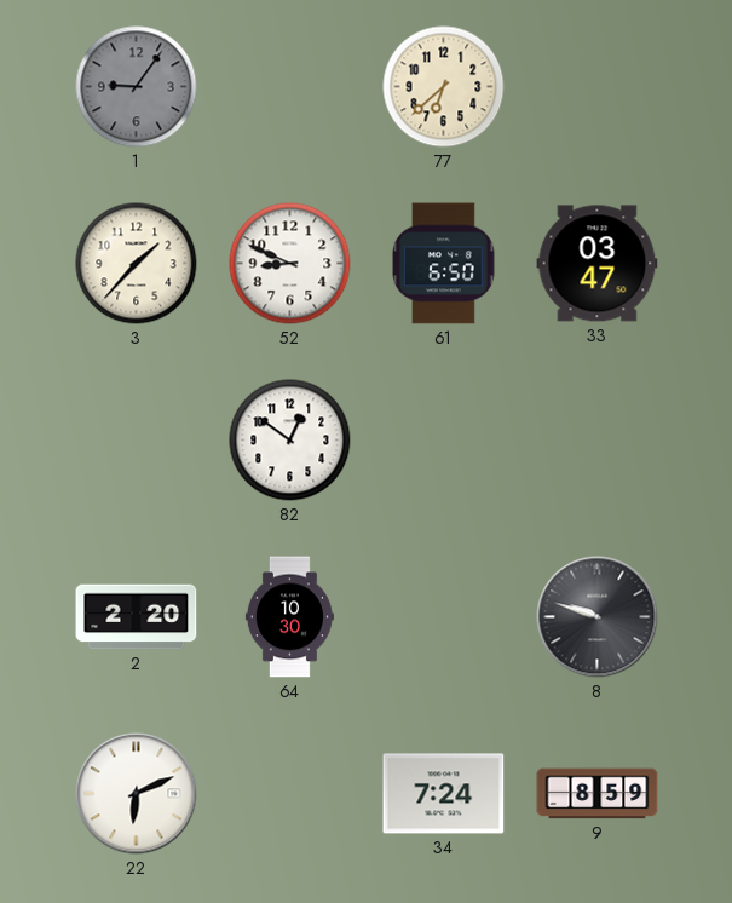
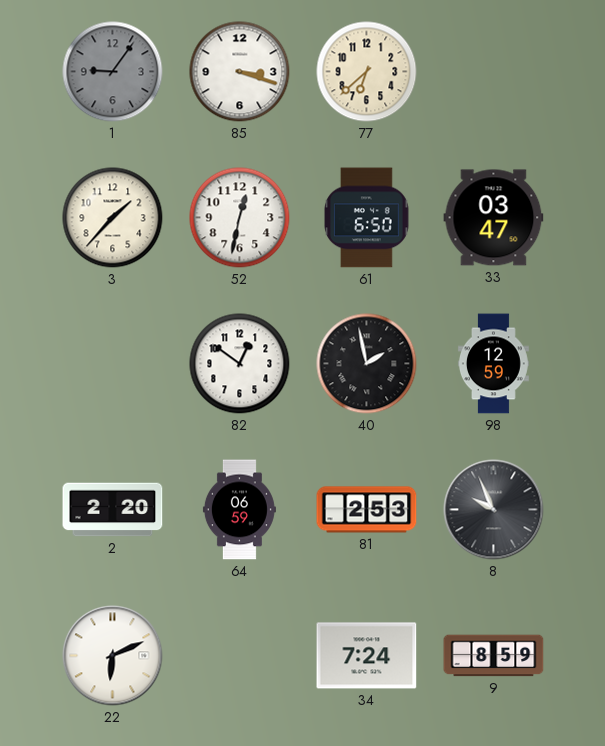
85: none -> 3:18
52: 8:49 -> 12:32
40: none -> 1:58
98: none -> 12:59
64: 10:30 -> 06:59
81: none -> 2:53
8: 9:48 -> 9:56
